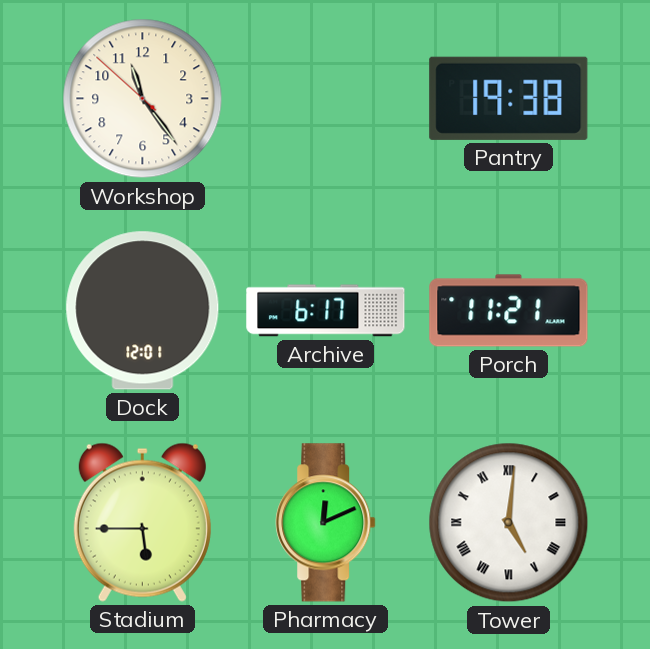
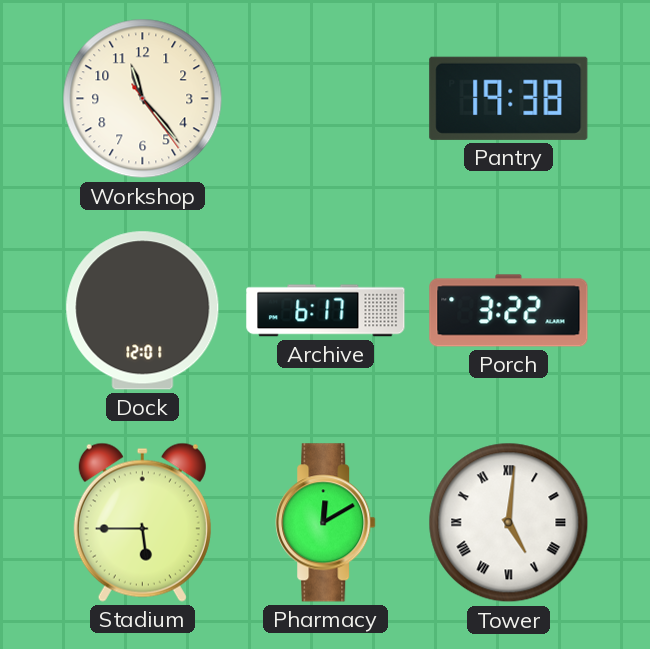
Workshop: 11:23:52 -> 11:23:24
Porch: 11:21 -> 3:22
Pharmacy: 12:11 -> 12:10
